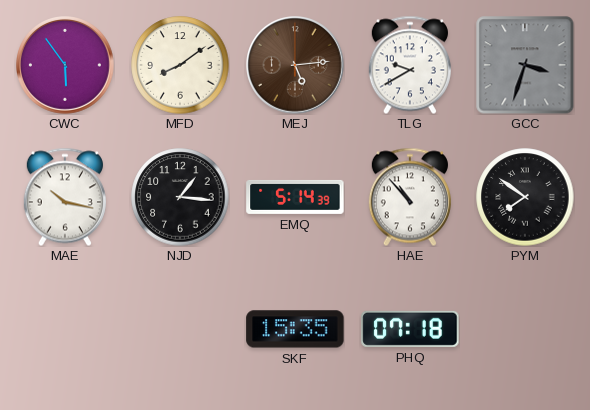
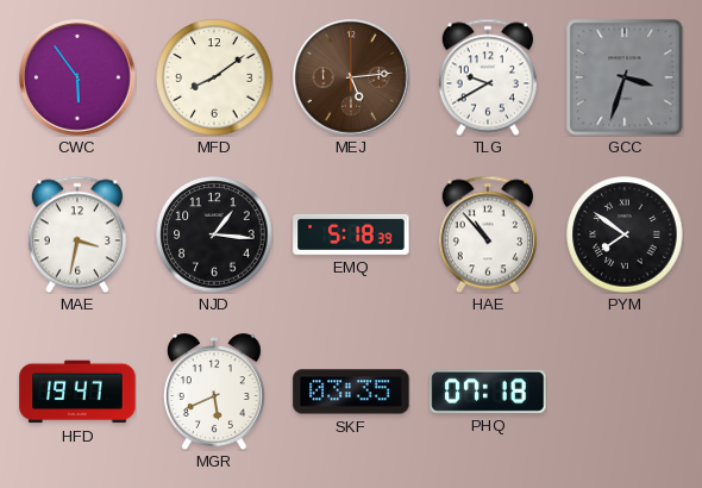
MAE: 10:17 -> 3:32
EMQ: 5:14 -> 5:18
HFD: none -> 19:47
MGR: none -> 5:41
SKF: 15:35 -> 03:35
